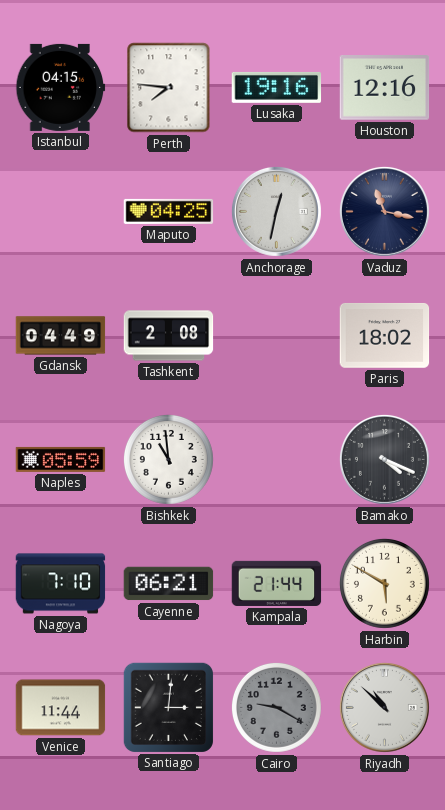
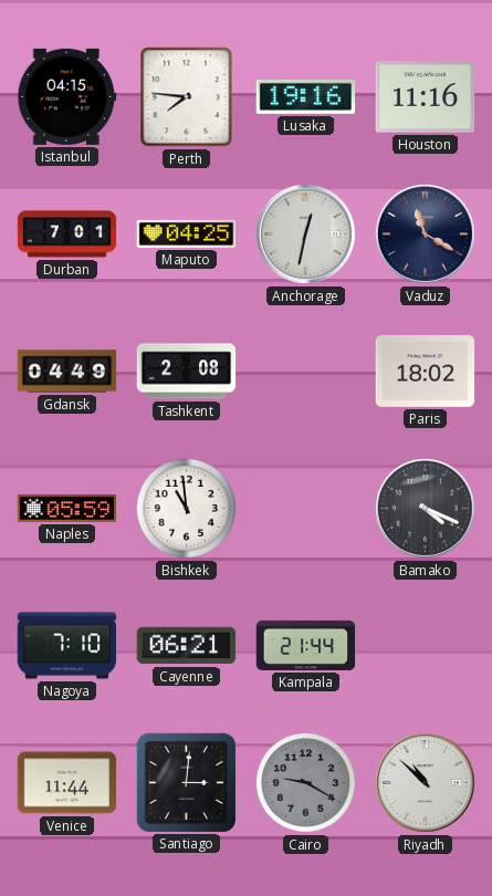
Houston: 12:16 -> 11:16
Durban: none -> 7:01
Vaduz: 11:17 -> 11:20
Harbin: 5:50 -> none
